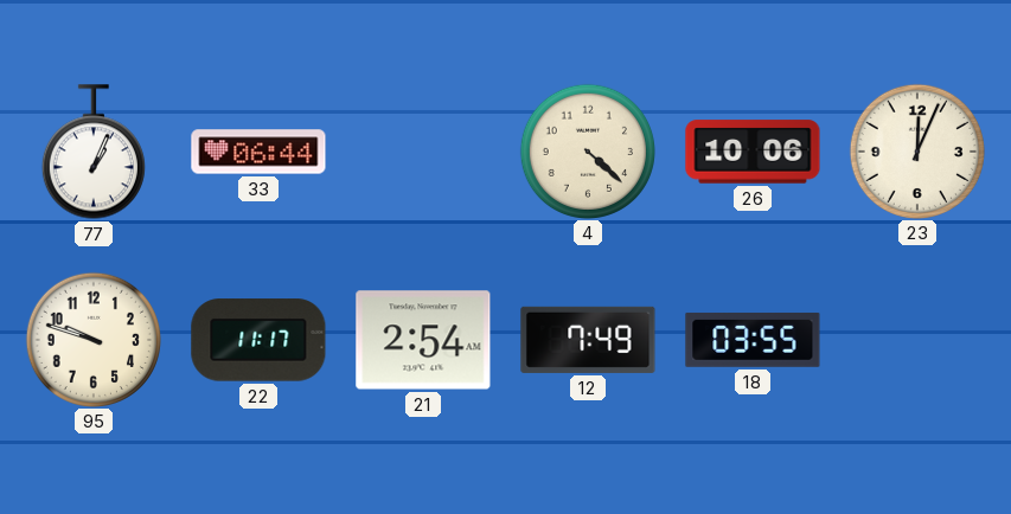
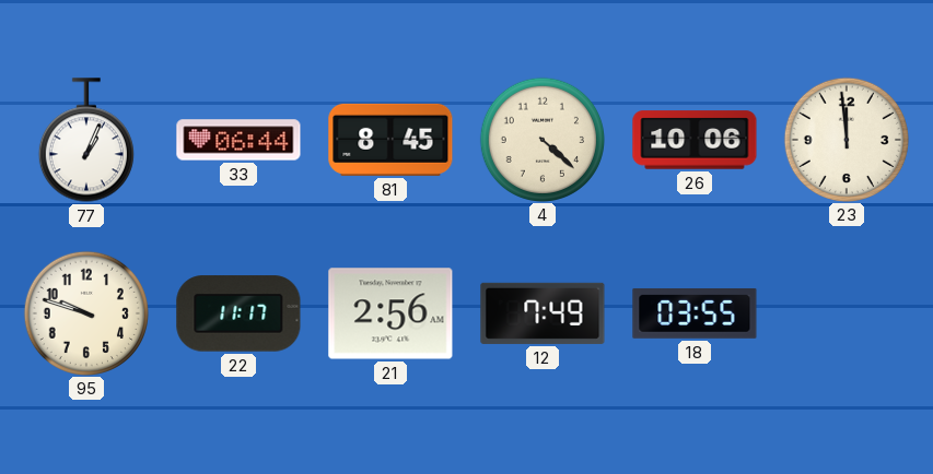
81: none -> 8:45
23: 12:04 -> 11:59
21: 2:54 -> 2:56
